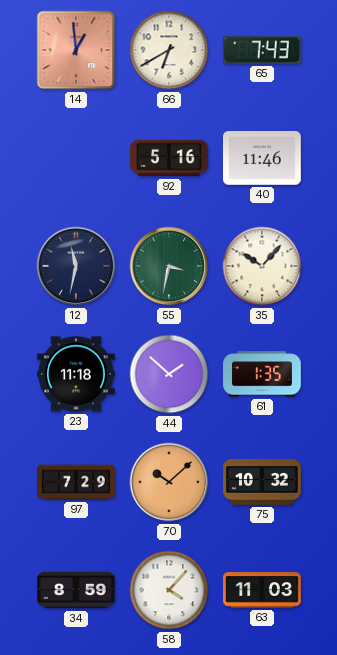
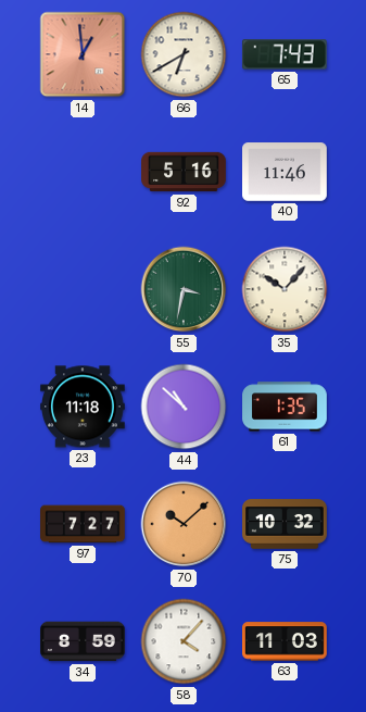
12: 11:32 -> none
44: 1:52 -> 10:52
97: 7:29 -> 7:27
